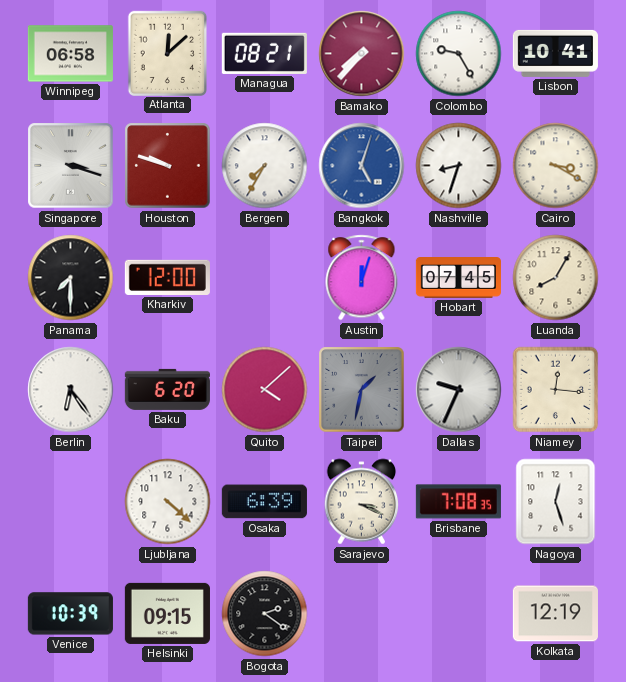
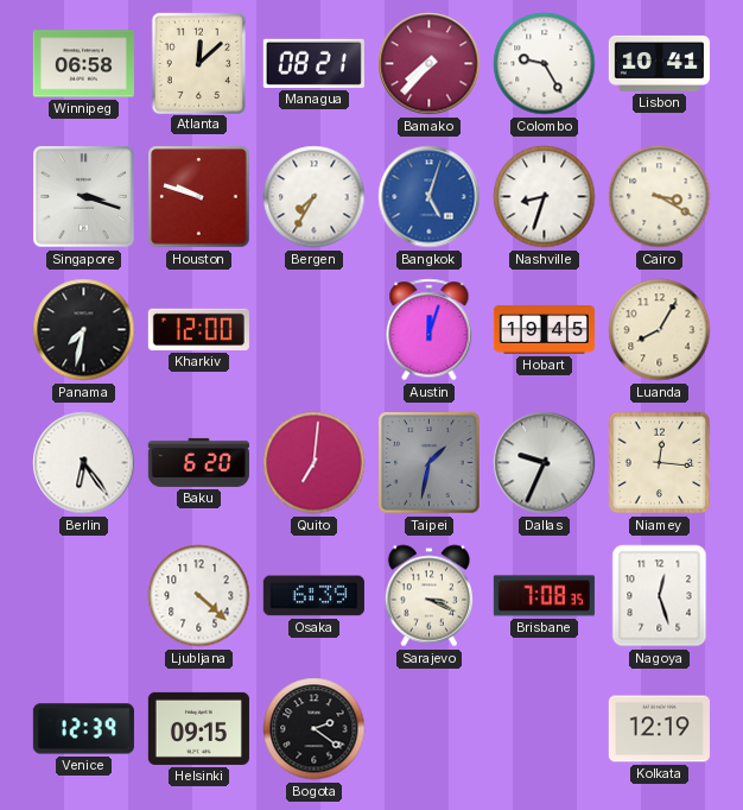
Panama: 7:30 -> 7:32
Hobart: 07:45 -> 19:45
Quito: 4:08 -> 7:01
Venice: 10:39 -> 12:39
